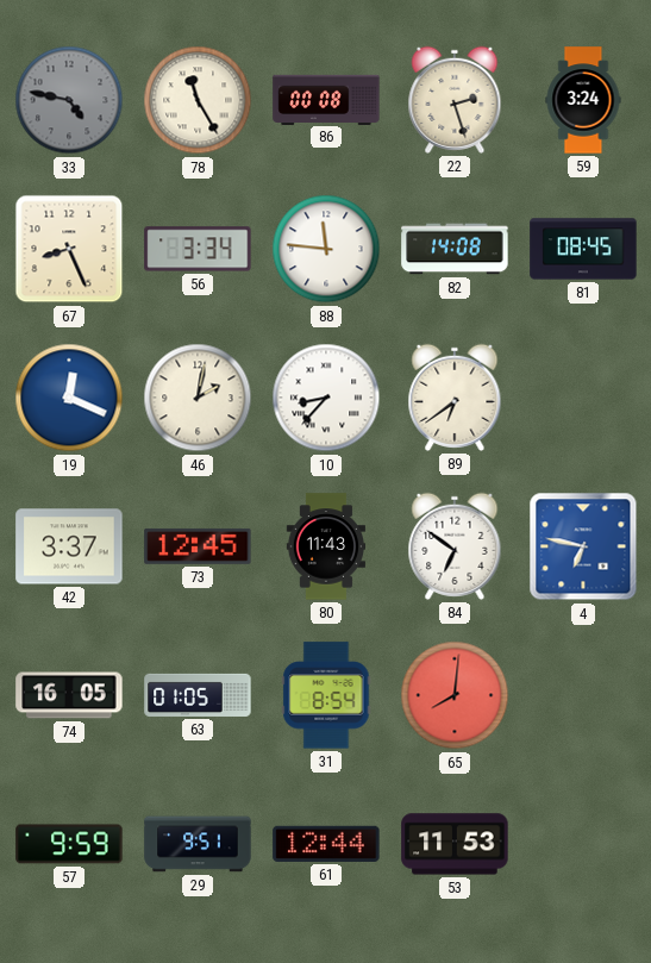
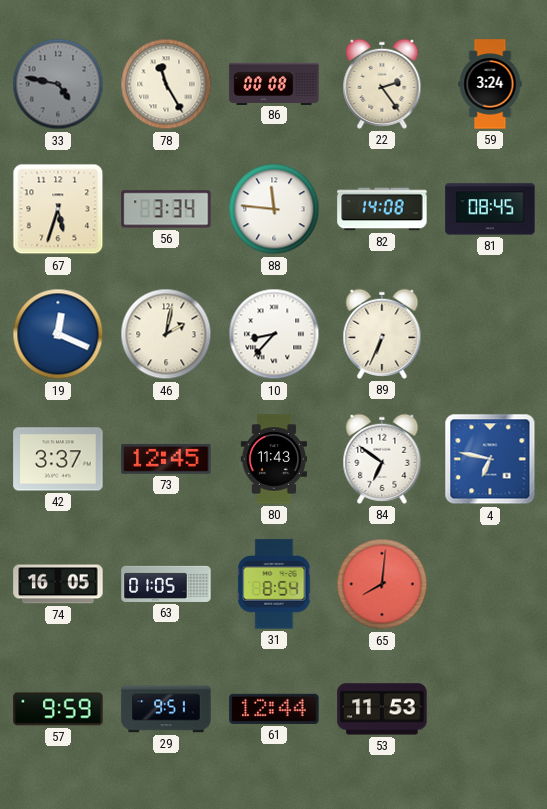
22: 2:27 -> 2:24
67: 8:26 -> 5:33
89: 6:39 -> 6:34
